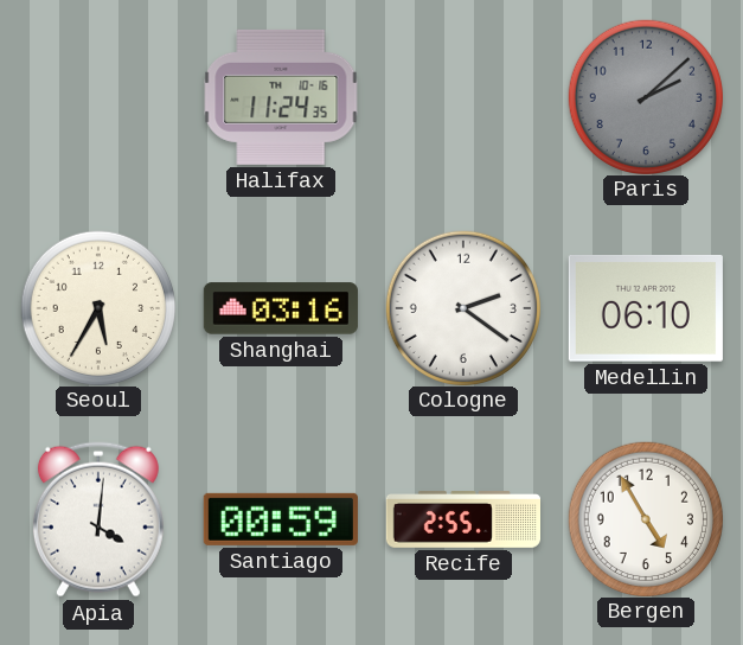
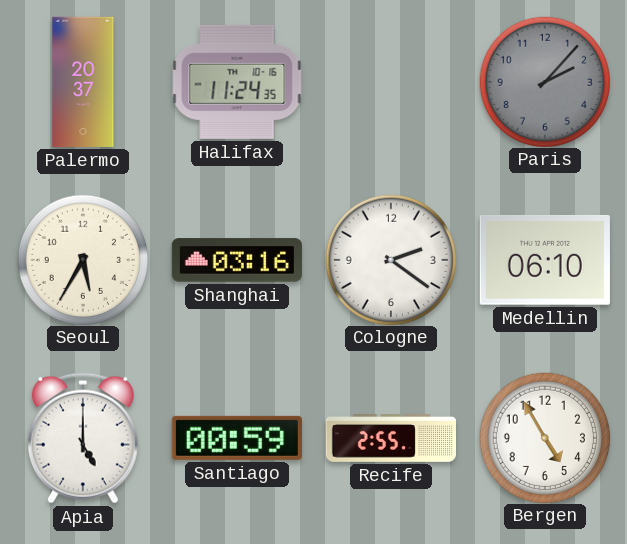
Palermo: none -> 20:37
Paris: 2:08 -> 2:07
Apia: 4:01 -> 5:00
